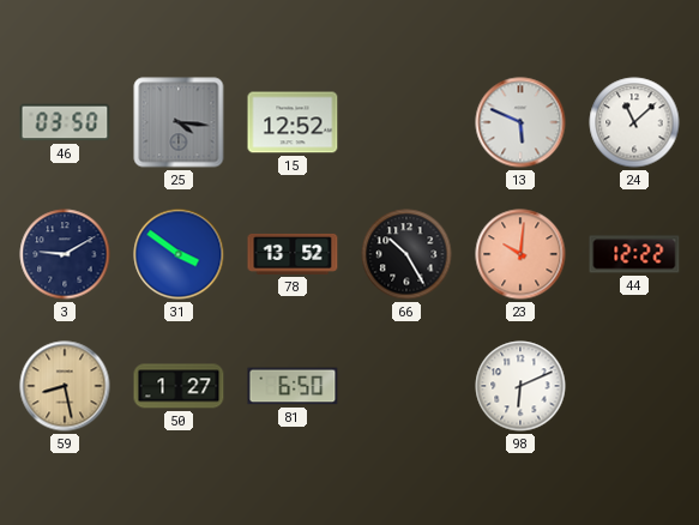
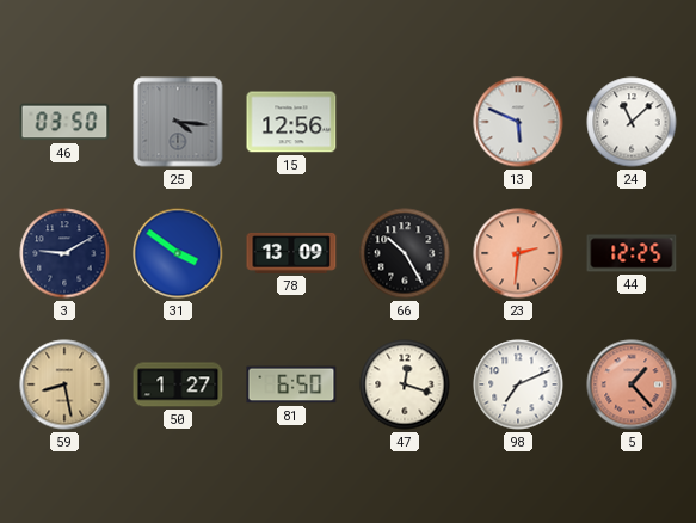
15: 12:52 -> 12:56
78: 13:52 -> 13:09
23: 10:01 -> 2:31
44: 12:22 -> 12:25
47: none -> 12:18
98: 6:11 -> 7:11
5: none -> 1:23
